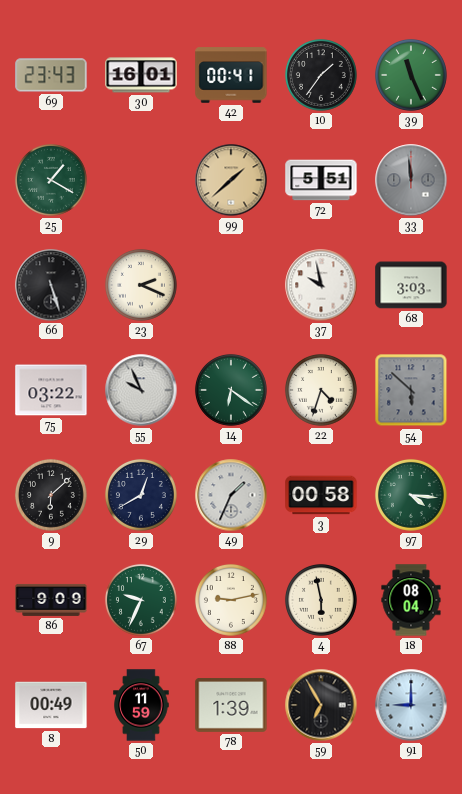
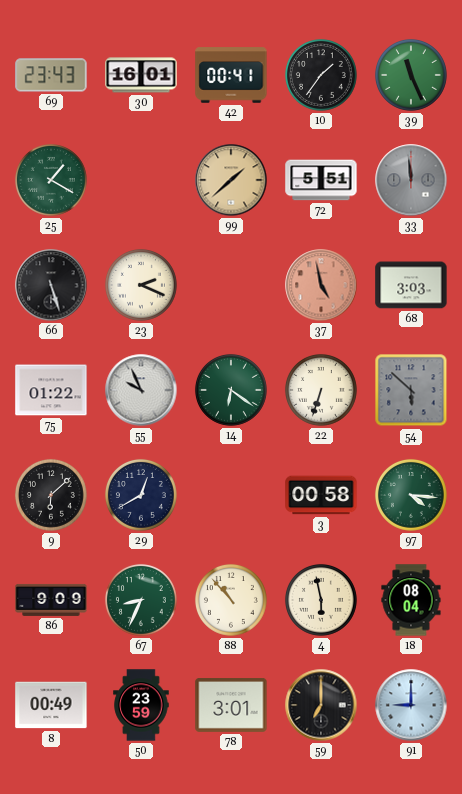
37: 9:58 -> 4:58
37 dial: white -> salmon
75: 03:22 -> 01:22
22: 4:33 -> 6:33
49: 1:34 -> none
67: 9:34 -> 8:34
88: 9:13 -> 10:53
50: 11:59 -> 23:59
78: 1:39 -> 3:01
59: 6:55 -> 7:00
